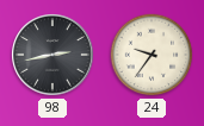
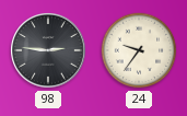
98: 2:43 -> 2:46
